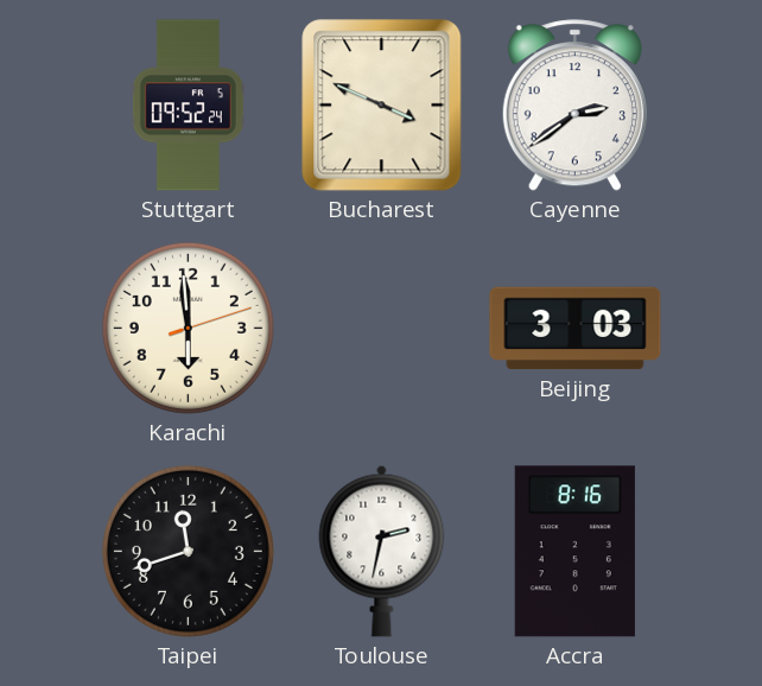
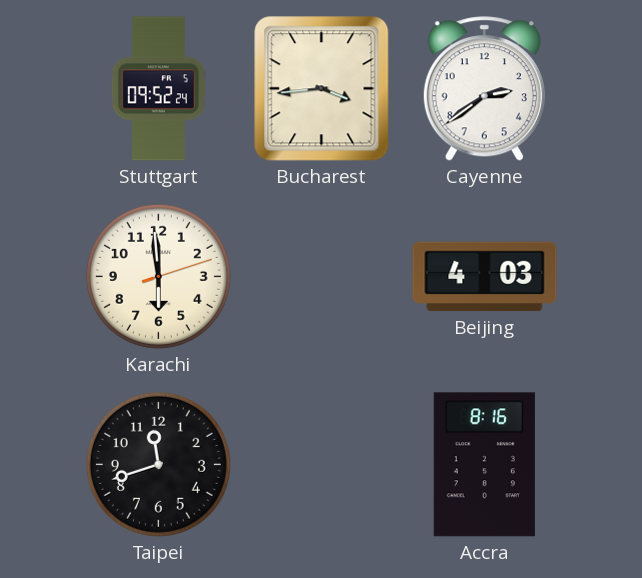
Bucharest: 3:49 -> 3:44
Beijing: 3:03 -> 4:03
Toulouse: 2:32 -> none
